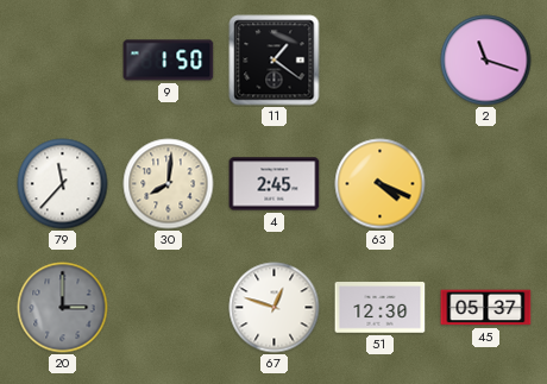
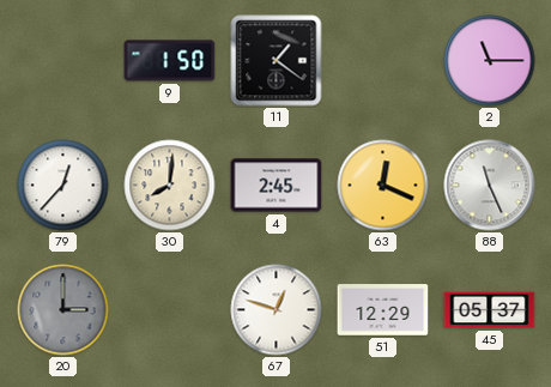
2: 11:18 -> 11:15
79: 11:37 -> 12:37
63: 4:19 -> 12:19
88: none -> 11:26
51: 12:30 -> 12:29
